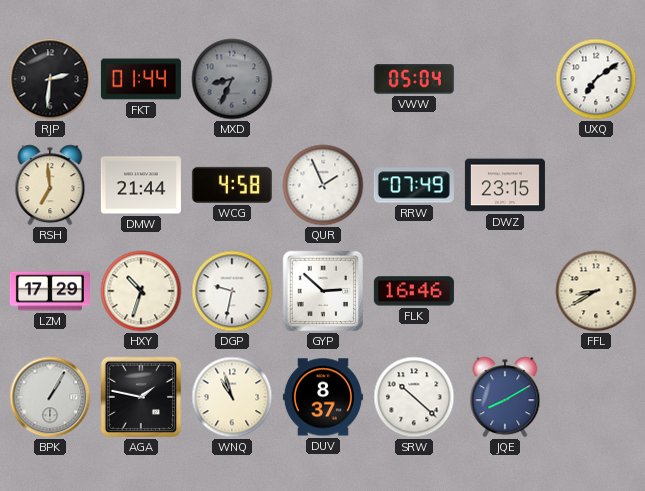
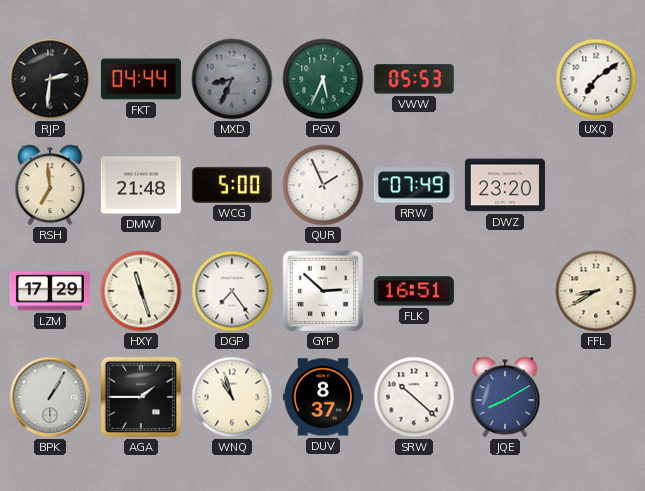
FKT: 01:44 -> 04:44
PGV: none -> 5:34
VWW: 05:04 -> 05:53
DMW: 21:44 -> 21:48
WCG: 4:58 -> 5:00
DWZ: 23:15 -> 23:20
HXY: 10:33 -> 11:27
DGP: 9:32 -> 7:24
FLK: 16:46 -> 16:51
AGA: 1:47 -> 1:45
